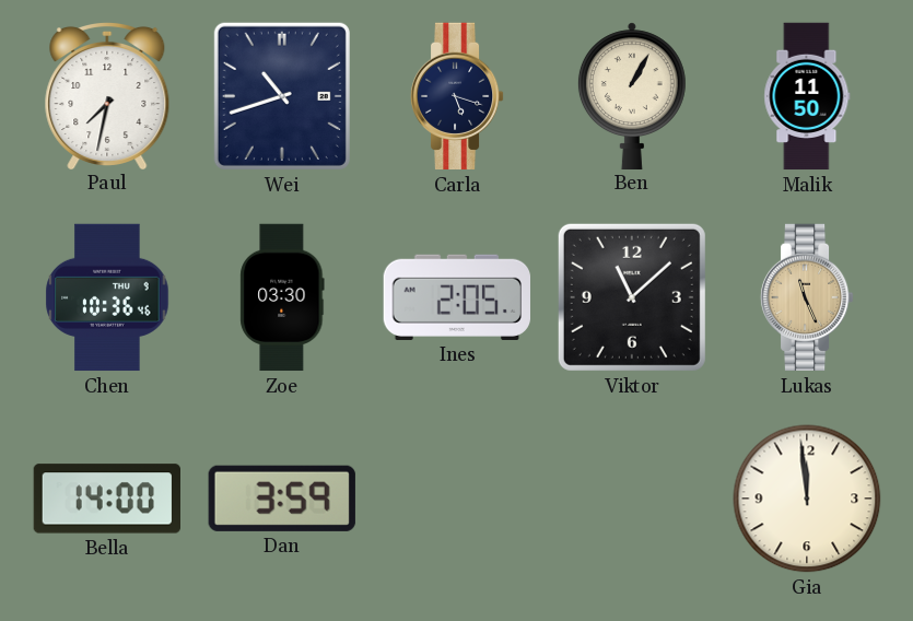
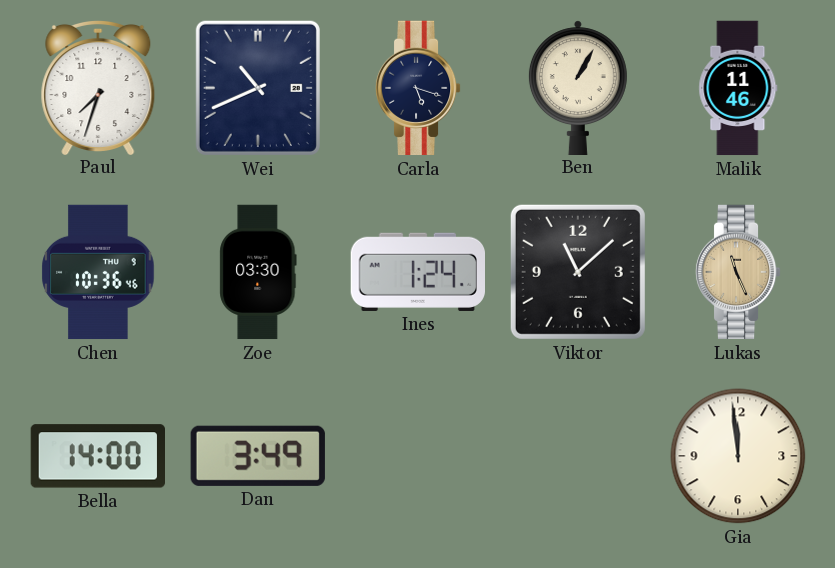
Paul: 7:32 -> 7:33
Wei: 10:42 -> 10:41
Malik: 11:50 -> 11:46
Ines: 2:05 -> 1:24
Dan: 3:59 -> 3:49
